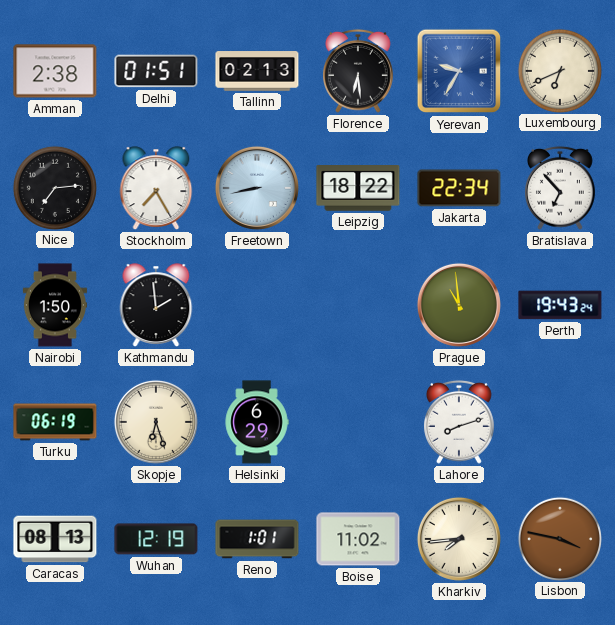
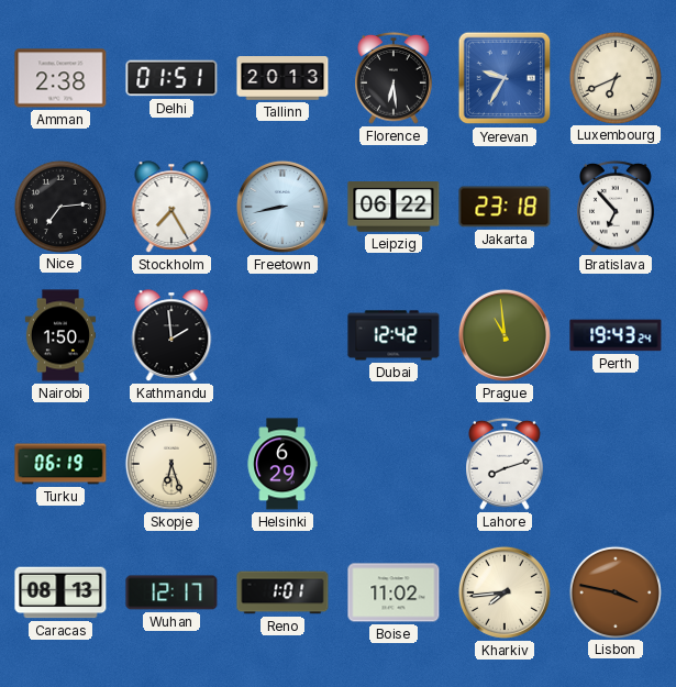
Tallinn: 02:13 -> 20:13
Leipzig: 18:22 -> 06:22
Jakarta: 22:34 -> 23:18
Dubai: none -> 12:42
Wuhan: 12:19 -> 12:17
